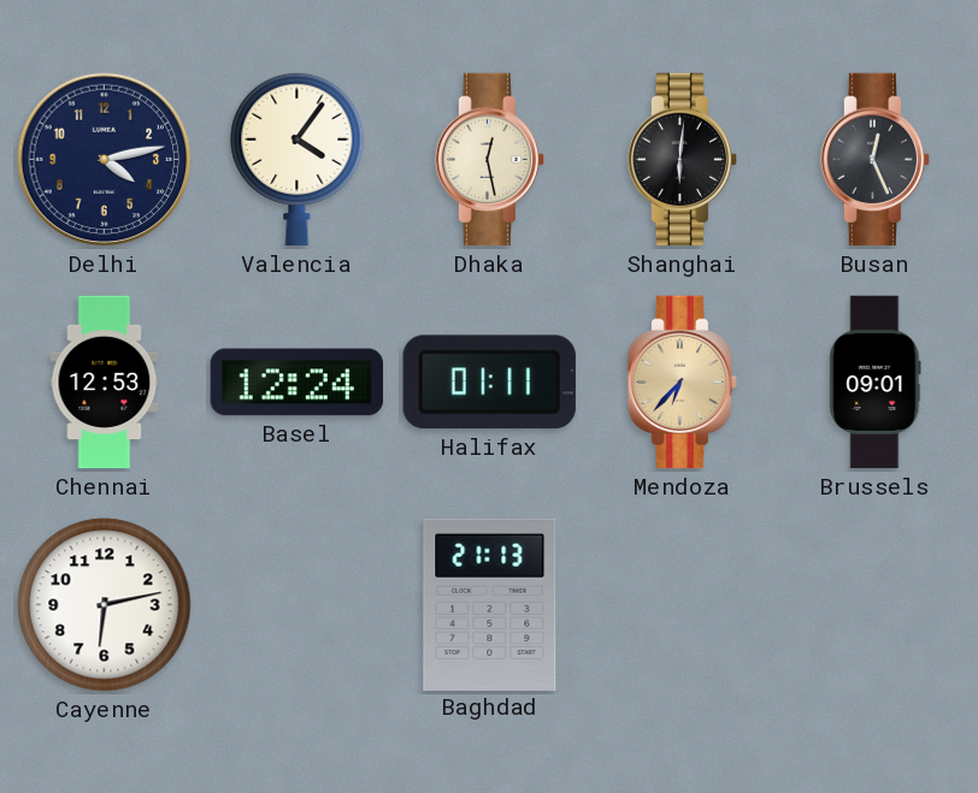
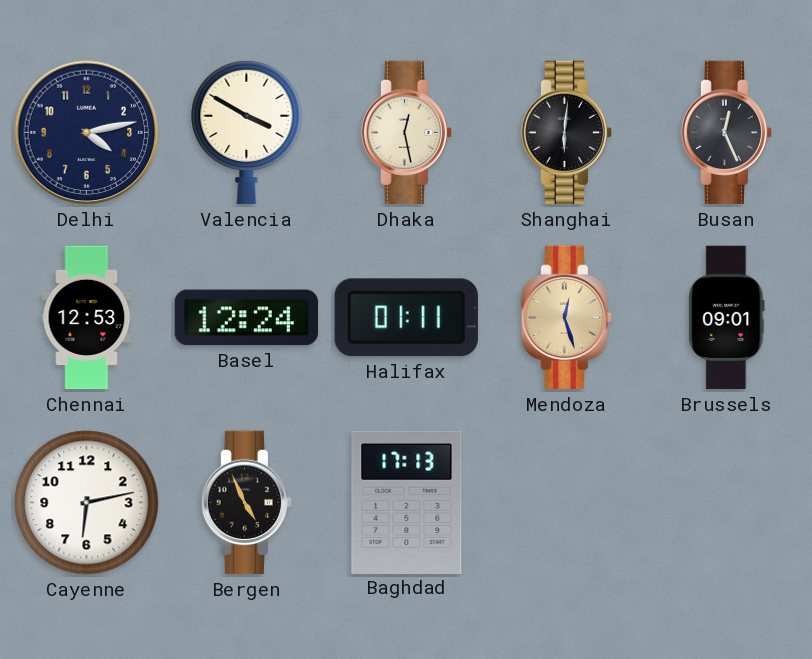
Valencia: 4:06 -> 3:50
Mendoza: 6:37 -> 12:27
Bergen: none -> 4:56
Baghdad: 21:13 -> 17:13
